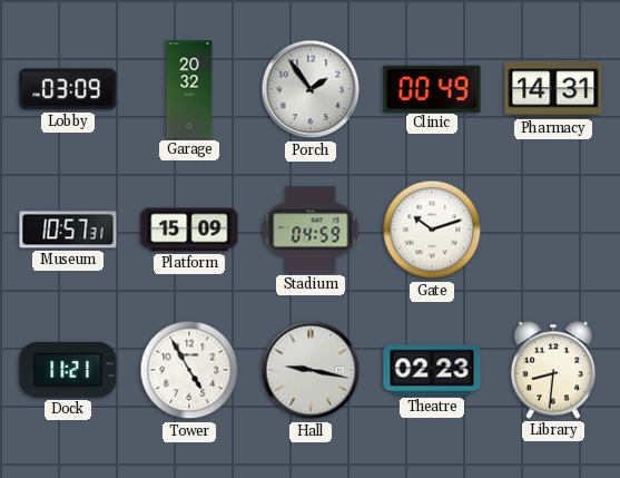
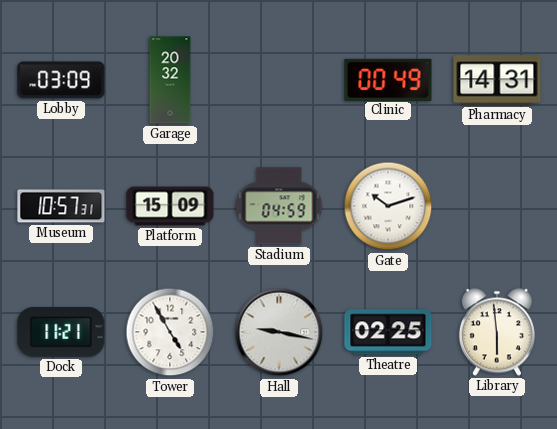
Porch: 1:54 -> none
Theatre: 02:23 -> 02:25
Library: 8:31 -> 5:59
